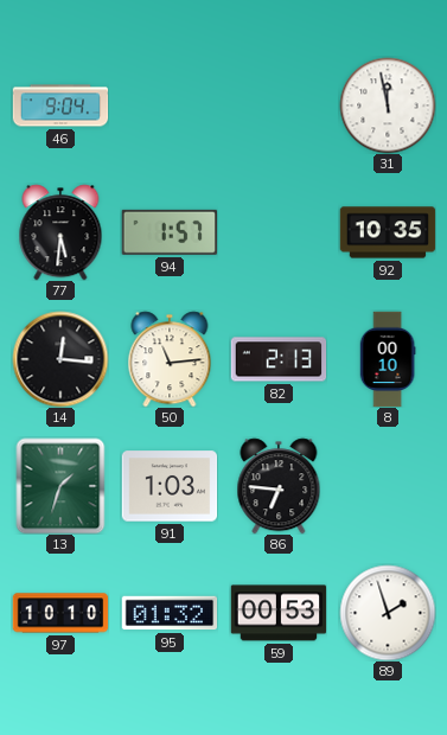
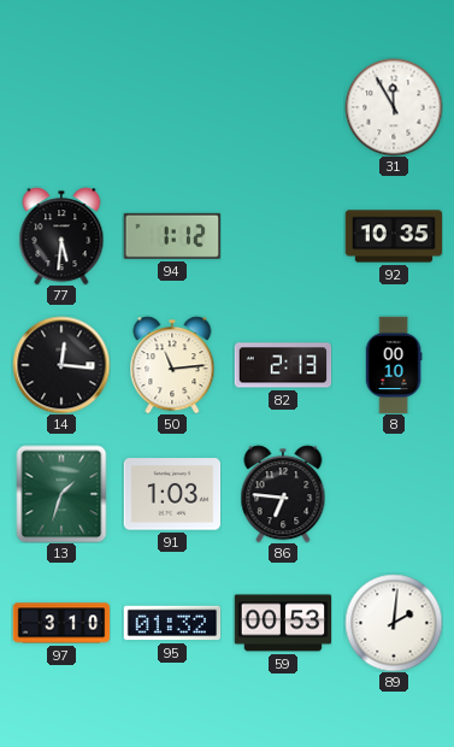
46: 9:04 -> none
31: 11:58 -> 11:55
94: 1:57 -> 1:12
97: 10:10 -> 3:10
89: 1:57 -> 2:01
